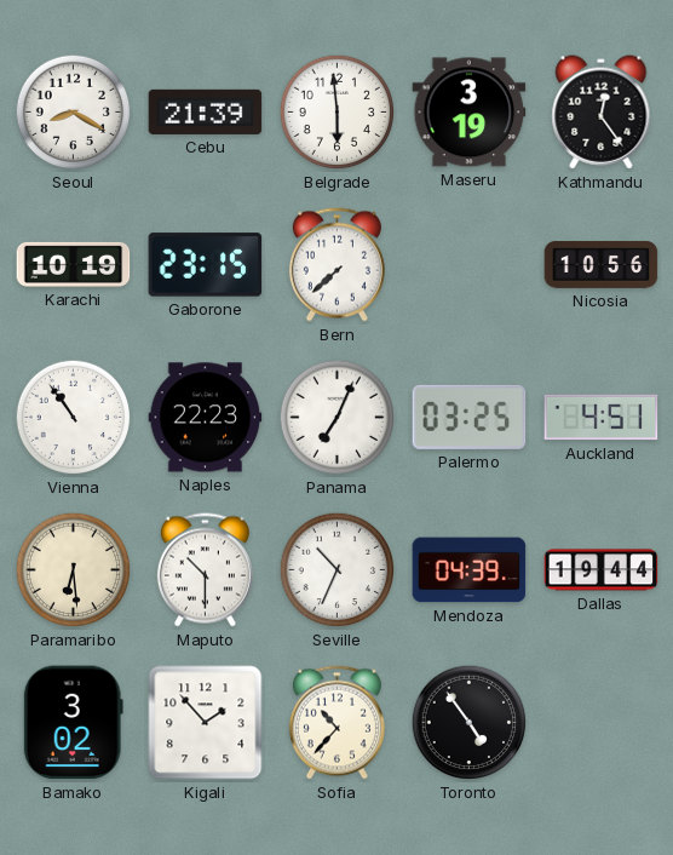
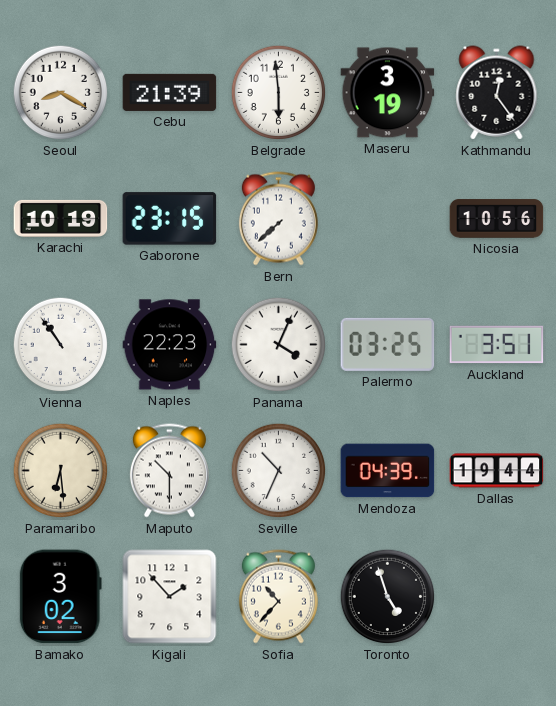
Panama: 7:04 -> 4:04
Auckland: 4:51 -> 3:51
Toronto: 4:54 -> 4:57
